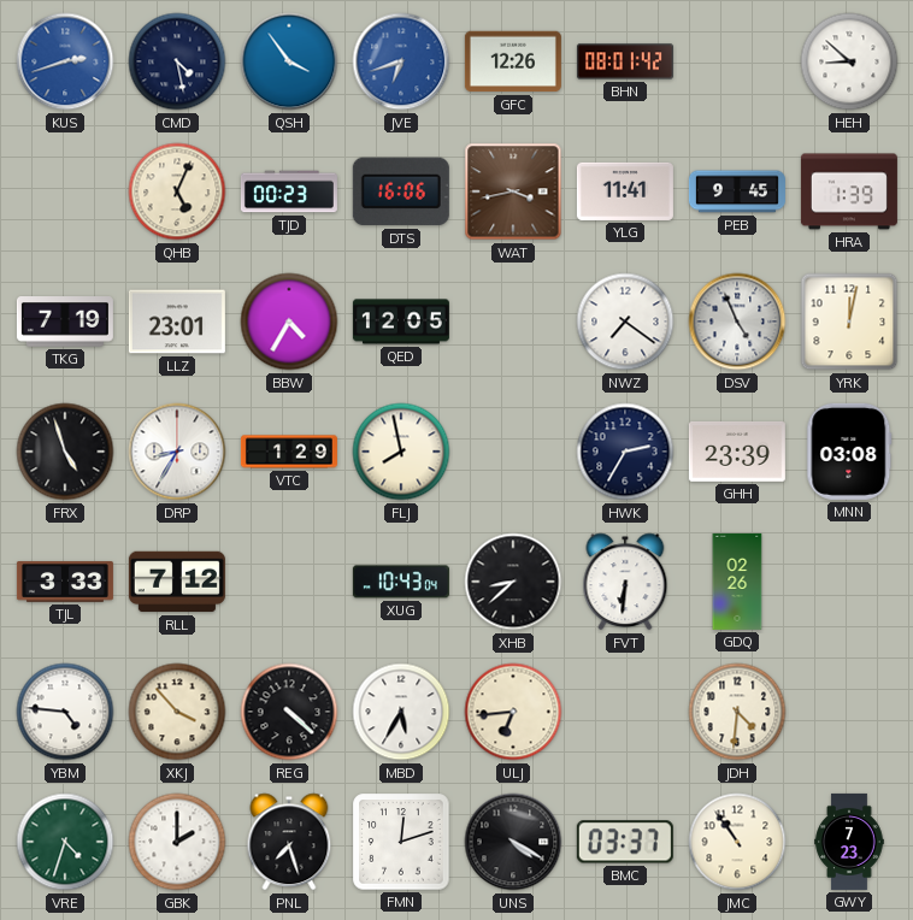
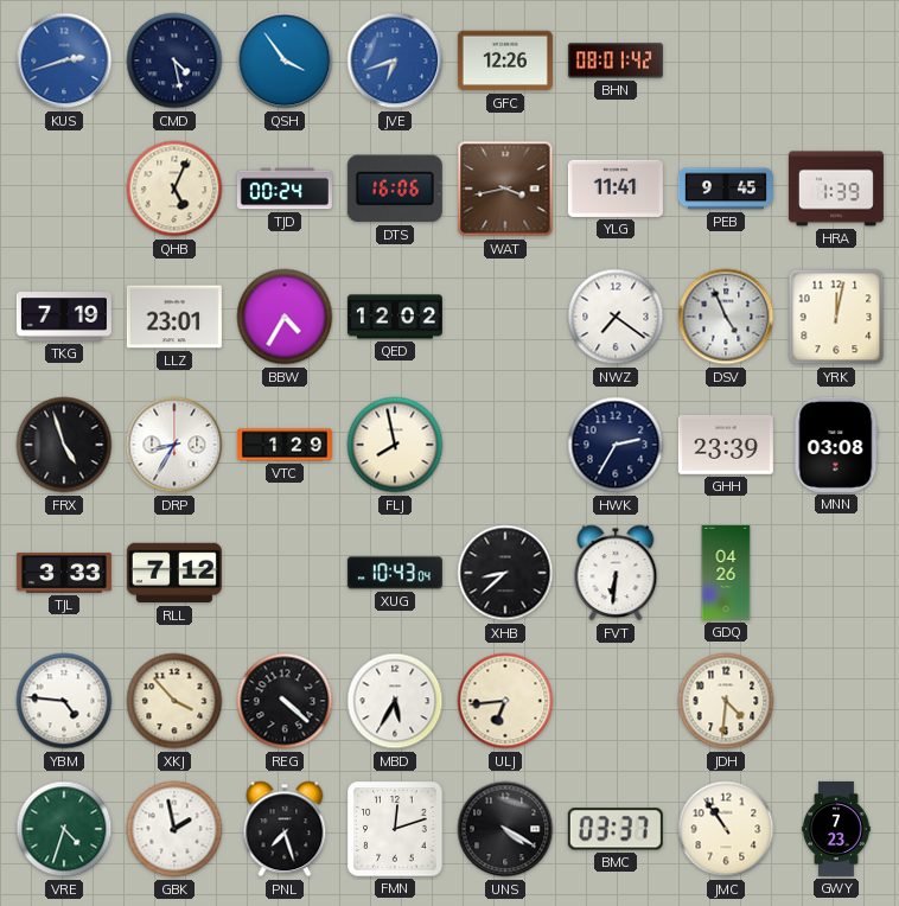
HEH: 8:52 -> none
TJD: 00:23 -> 00:24
QED: 12:05 -> 12:02
GDQ: 02:26 -> 04:26
GBK: 2:00 -> 1:58
